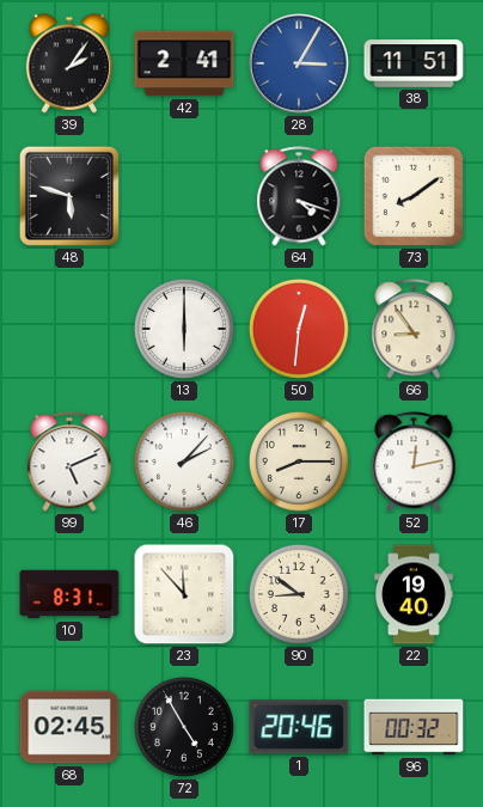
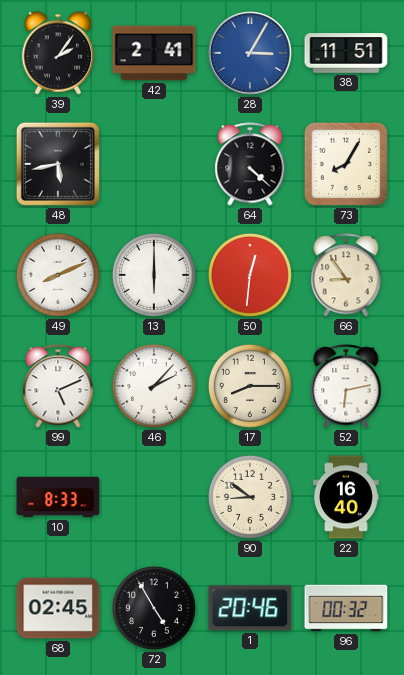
48: 5:48 -> 5:43
64: 4:18 -> 4:22
73: 8:09 -> 8:05
49: none -> 8:11
52: 12:13 -> 6:13
10: 8:31 -> 8:33
23: 11:53 -> none
22: 19:40 -> 16:40
